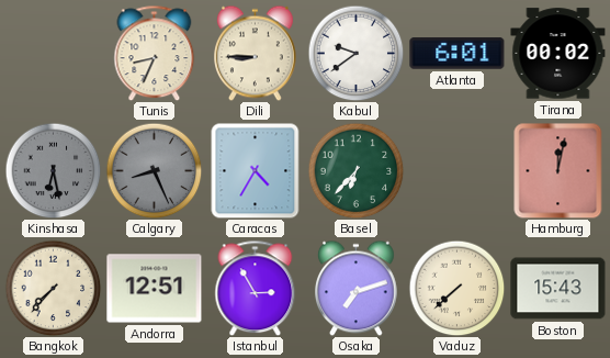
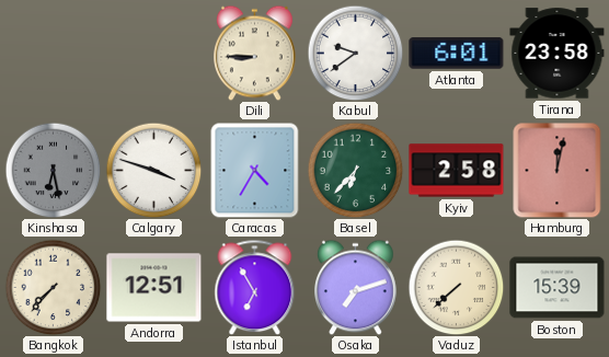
Tunis: 8:34 -> none
Tirana: 00:02 -> 23:58
Calgary: 8:26 -> 3:48
Calgary dial: grey -> white
Kyiv: none -> 2:58
Istanbul: 2:55 -> 6:55
Boston: 15:43 -> 15:39
